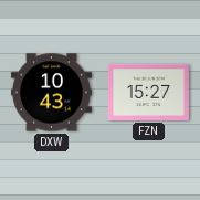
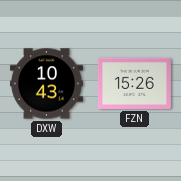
FZN: 15:27 -> 15:26
